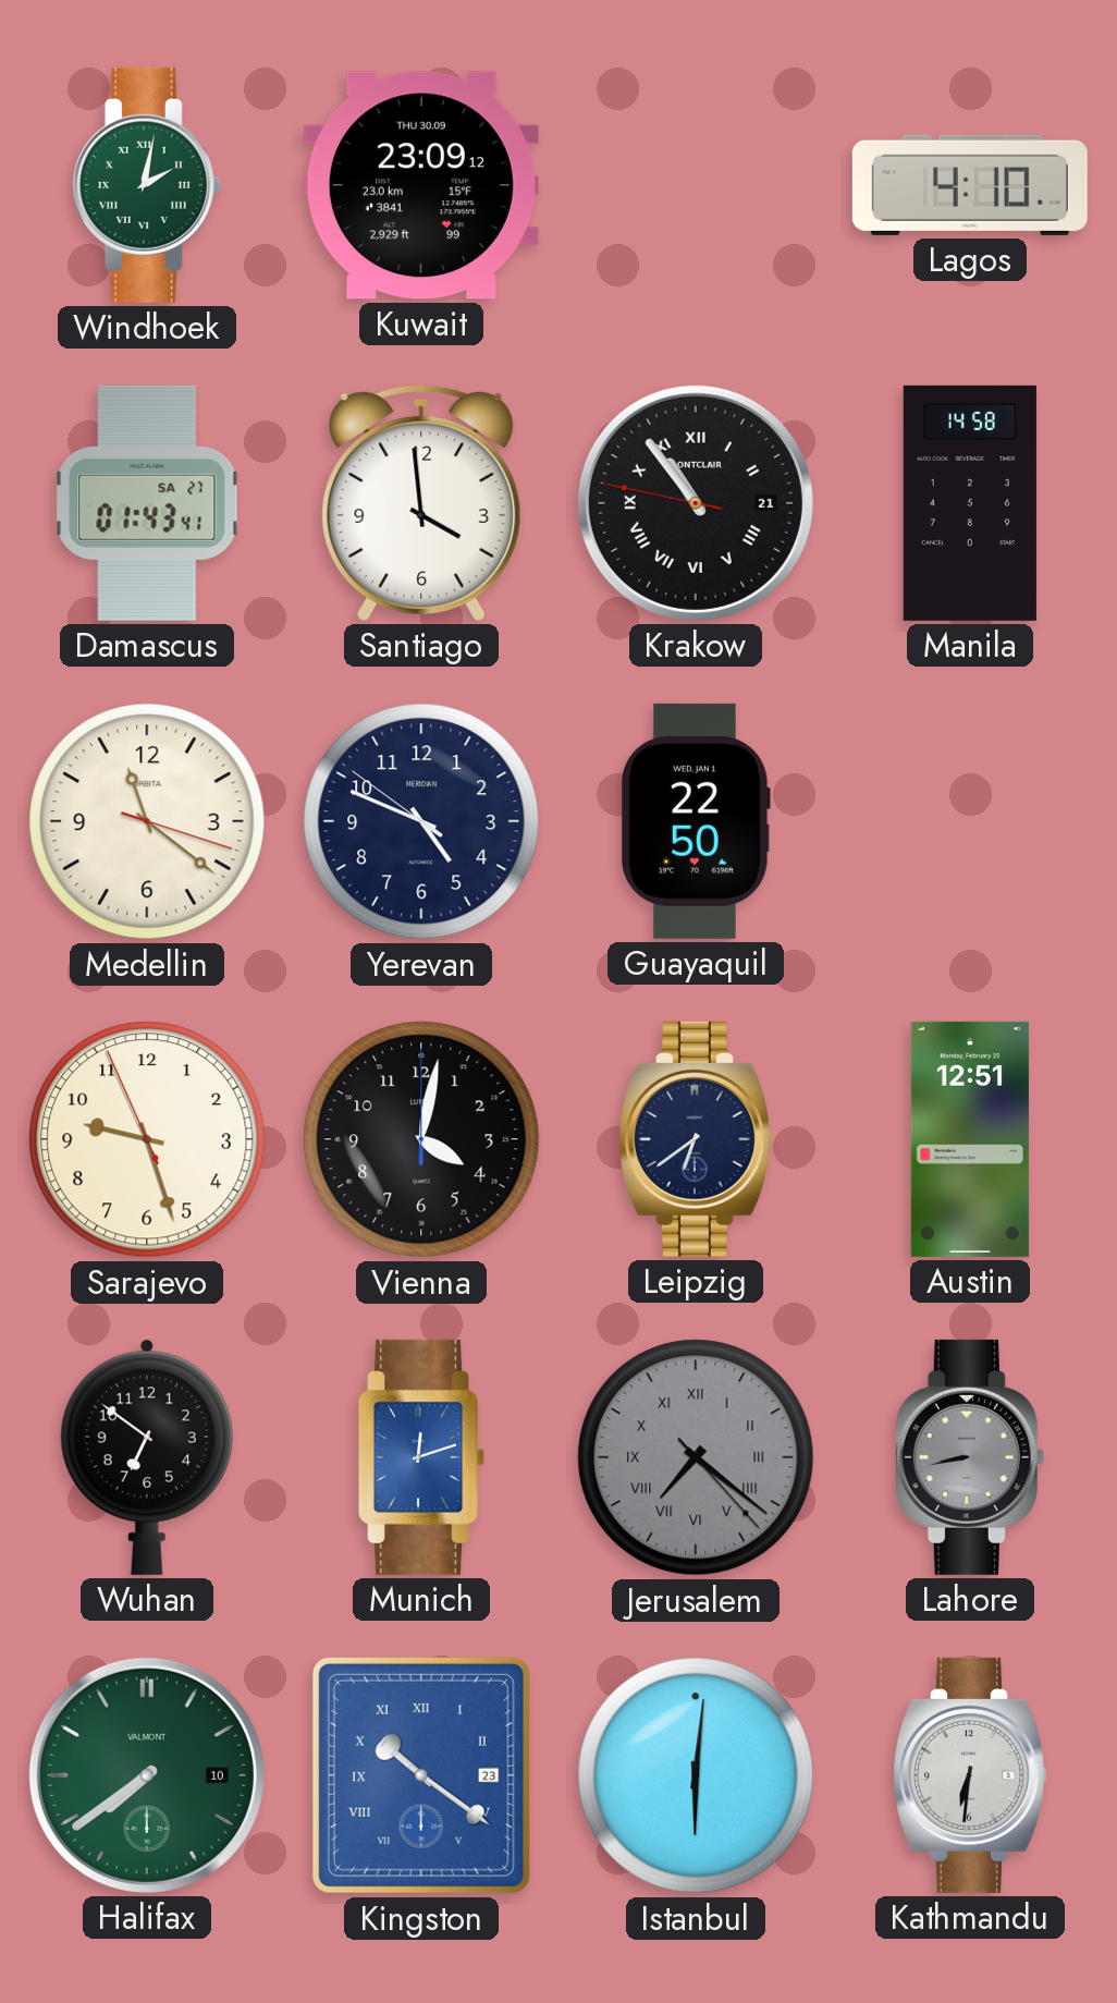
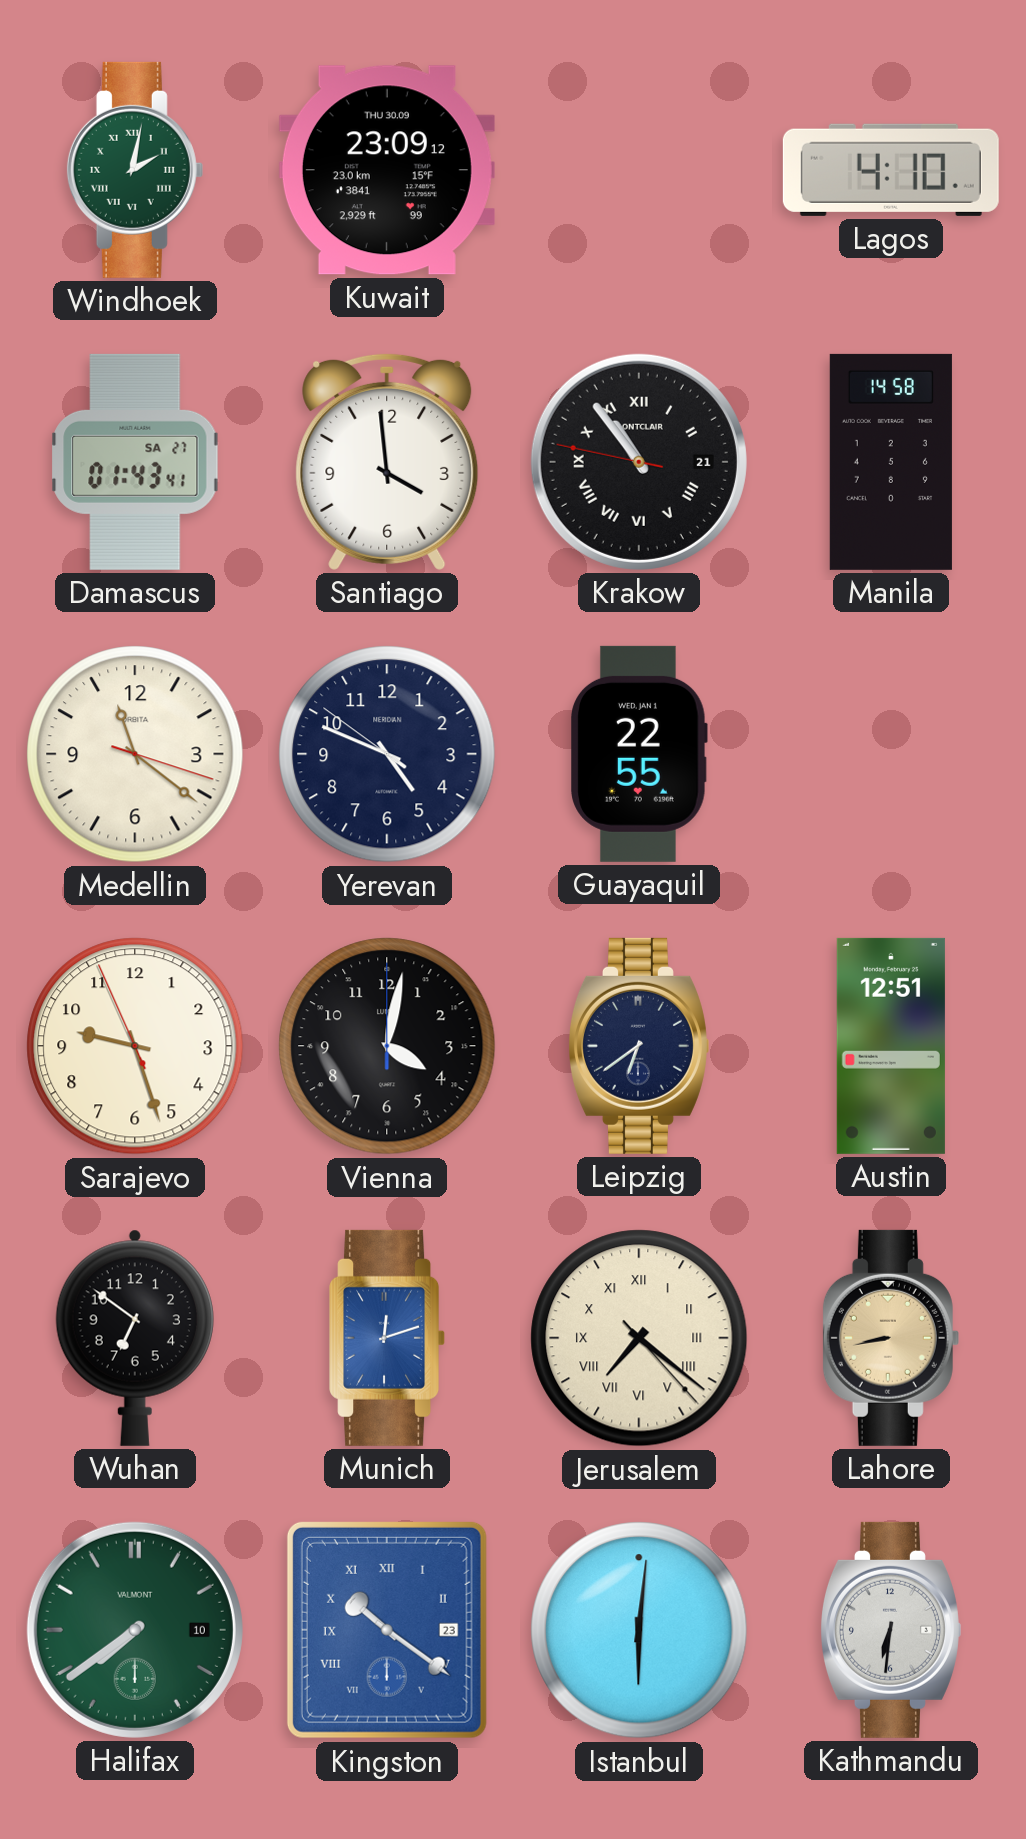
Guayaquil: 22:50 -> 22:55
Jerusalem dial: grey -> cream
Lahore dial: grey -> champagne
